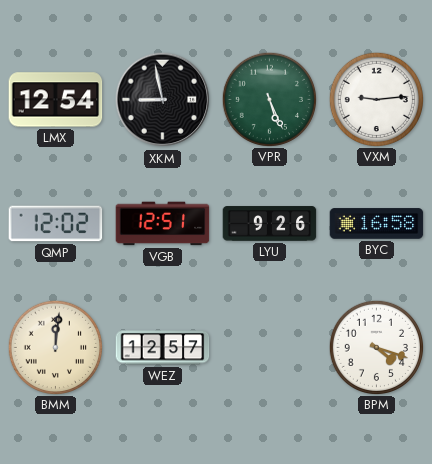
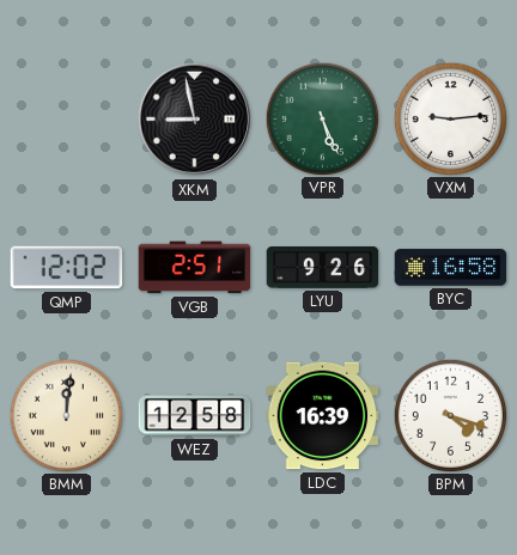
LMX: 12:54 -> none
VGB: 12:51 -> 2:51
WEZ: 12:57 -> 12:58
LDC: none -> 16:39
